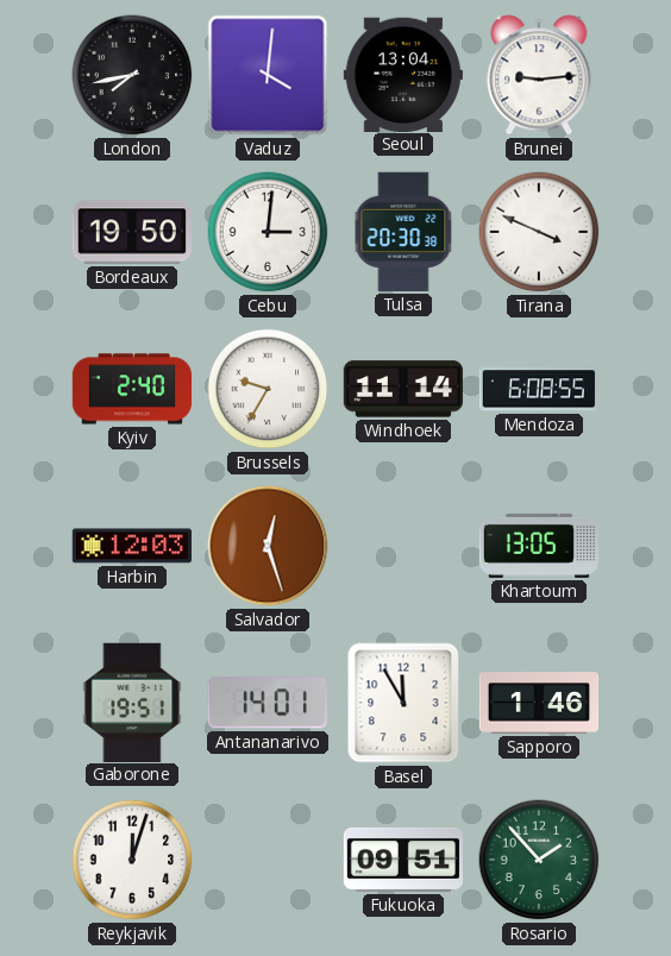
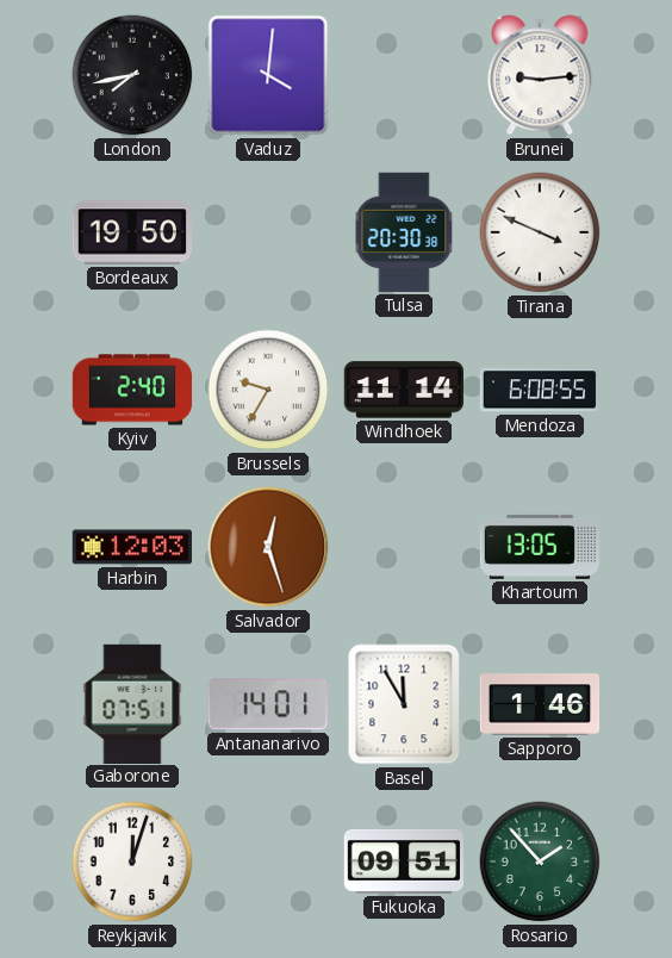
Seoul: 13:04 -> none
Cebu: 3:01 -> none
Gaborone: 19:51 -> 07:51
